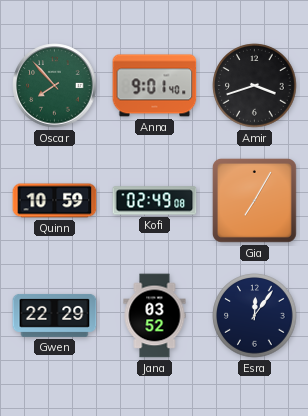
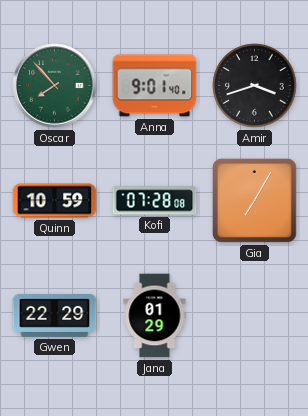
Kofi: 02:49 -> 07:28
Jana: 03:52 -> 01:29
Esra: 12:06 -> none
